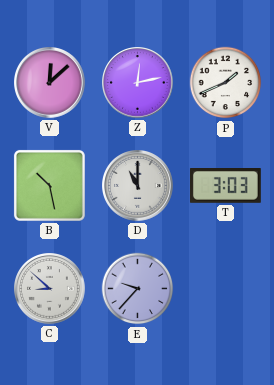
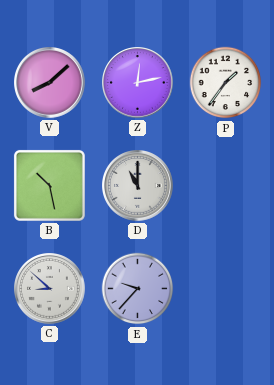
V: 12:08 -> 8:08
P: 1:41 -> 1:36
T: 3:03 -> none
